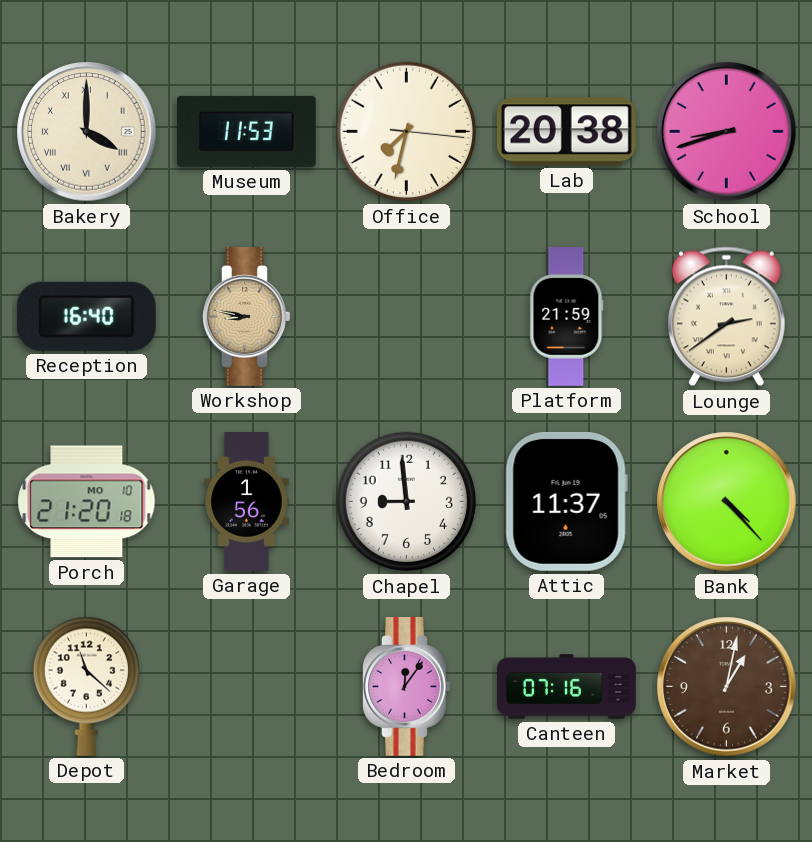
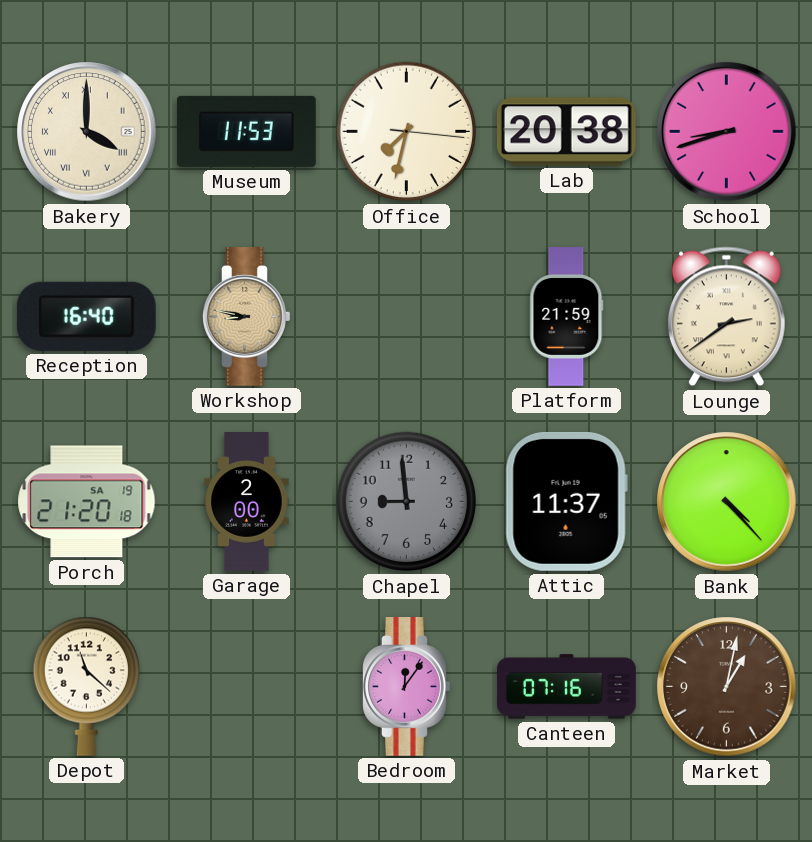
Porch date: MO 10 -> SA 19
Garage: 1:56 -> 2:00
Chapel dial: white -> grey
